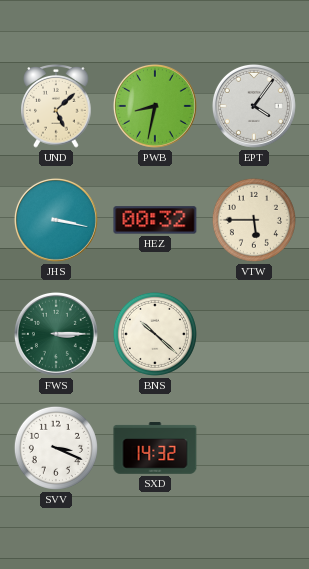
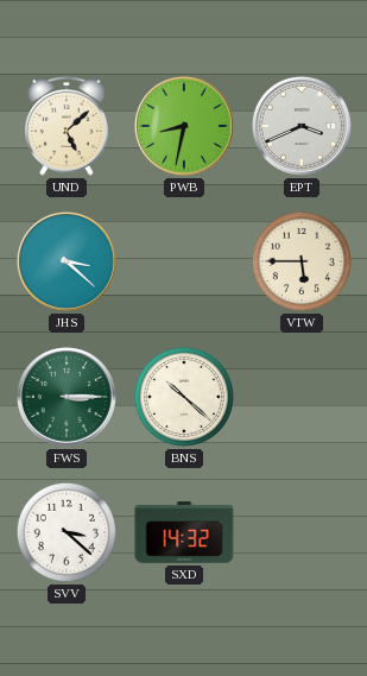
EPT: 4:06 -> 3:41
JHS: 3:17 -> 3:22
HEZ: 00:32 -> none
SVV: 3:19 -> 3:22
